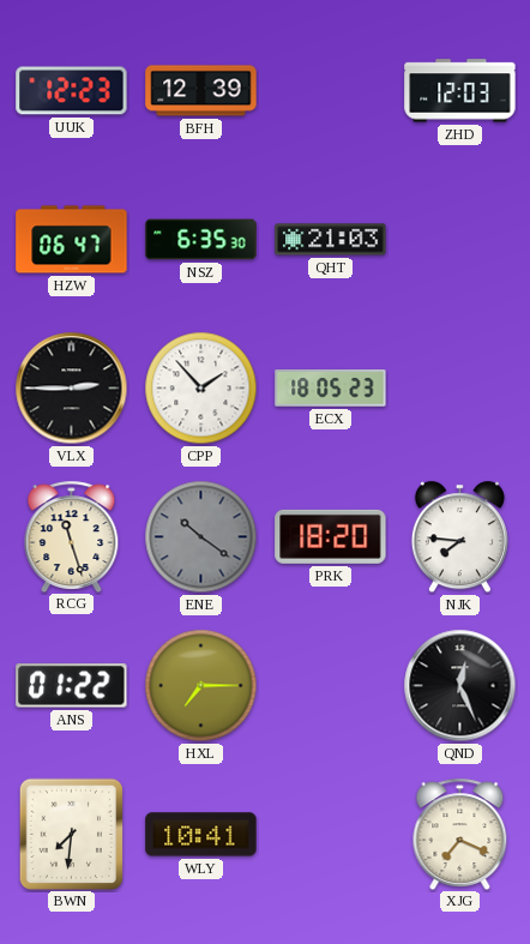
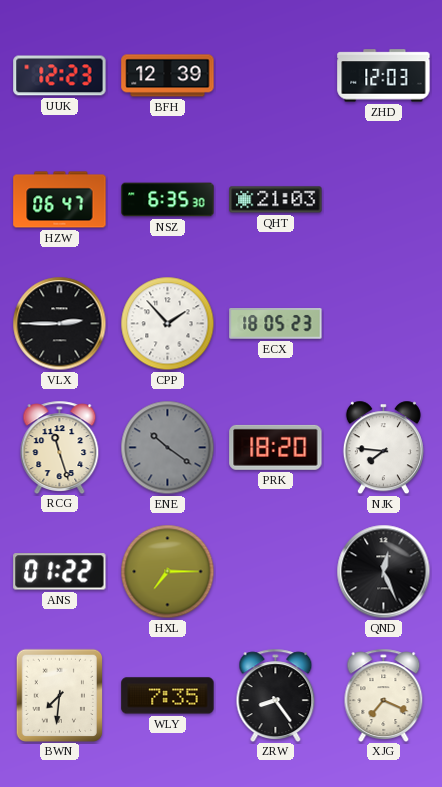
WLY: 10:41 -> 7:35
ZRW: none -> 8:24
